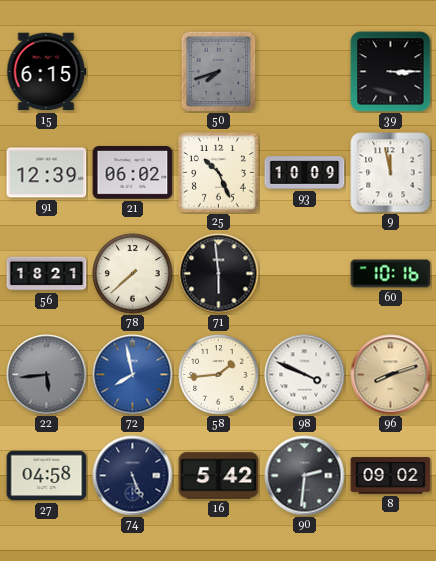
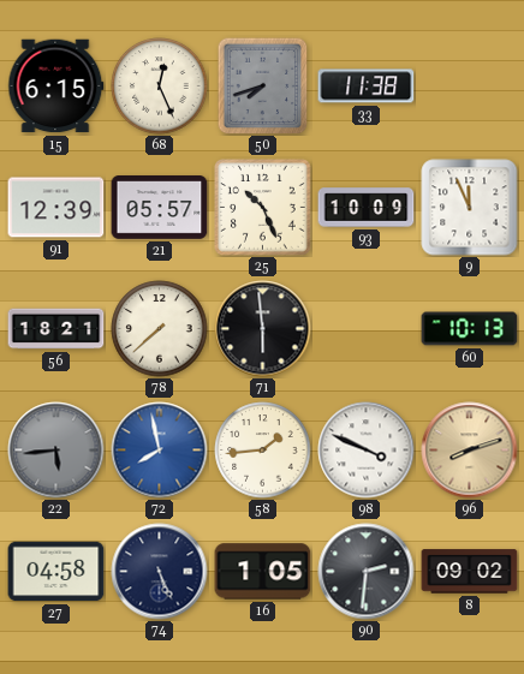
68: none -> 12:26
33: none -> 11:38
39: 3:15 -> none
21: 06:02 -> 05:57
9: 11:58 -> 11:56
60: 10:16 -> 10:13
16: 5:42 -> 1:05
